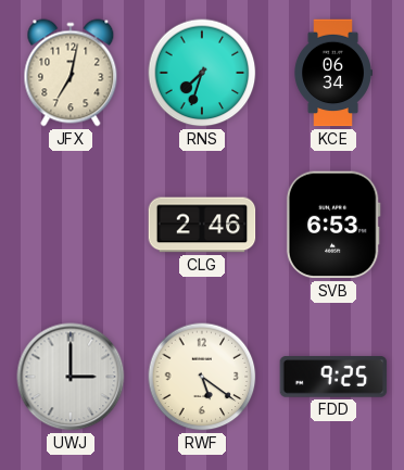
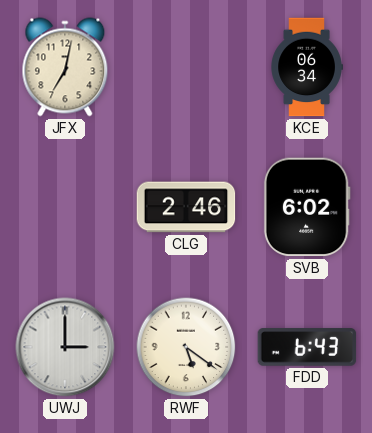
RNS: 7:33 -> none
SVB: 6:53 -> 6:02
FDD: 9:25 -> 6:43
